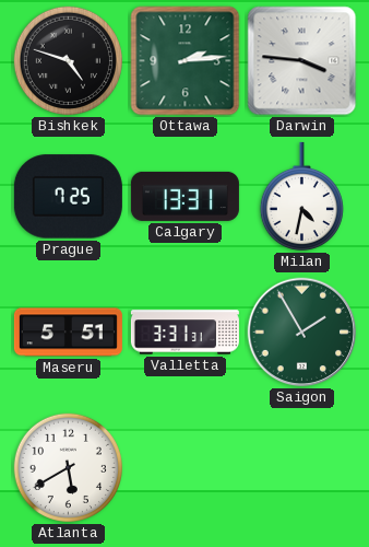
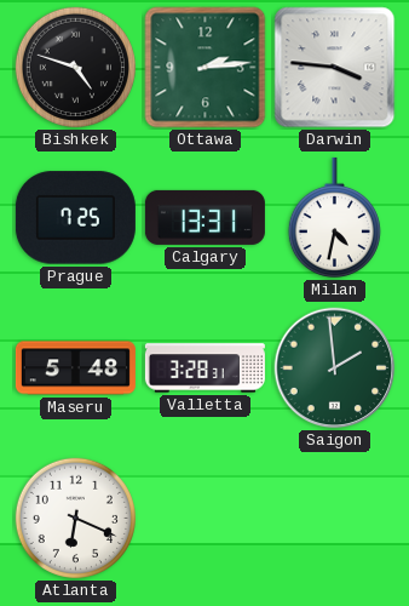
Maseru: 5:51 -> 5:48
Valletta: 3:31 -> 3:28
Saigon: 1:55 -> 1:59
Atlanta: 5:40 -> 6:19
